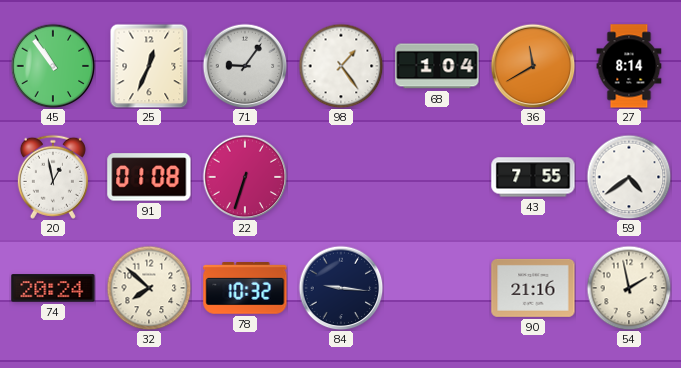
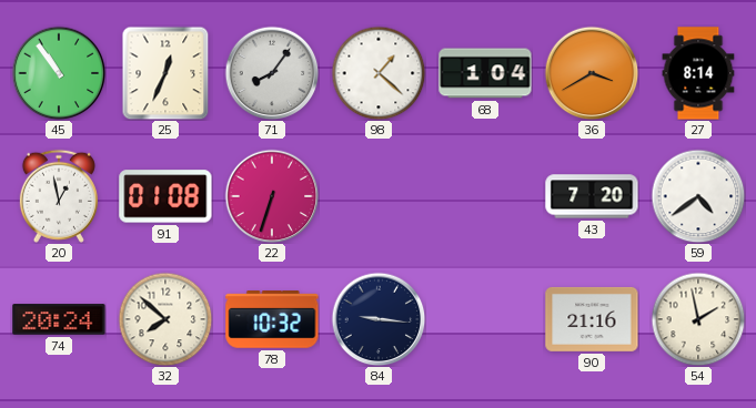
71: 9:06 -> 8:06
98: 1:24 -> 1:22
36: 11:40 -> 3:40
43: 7:55 -> 7:20
